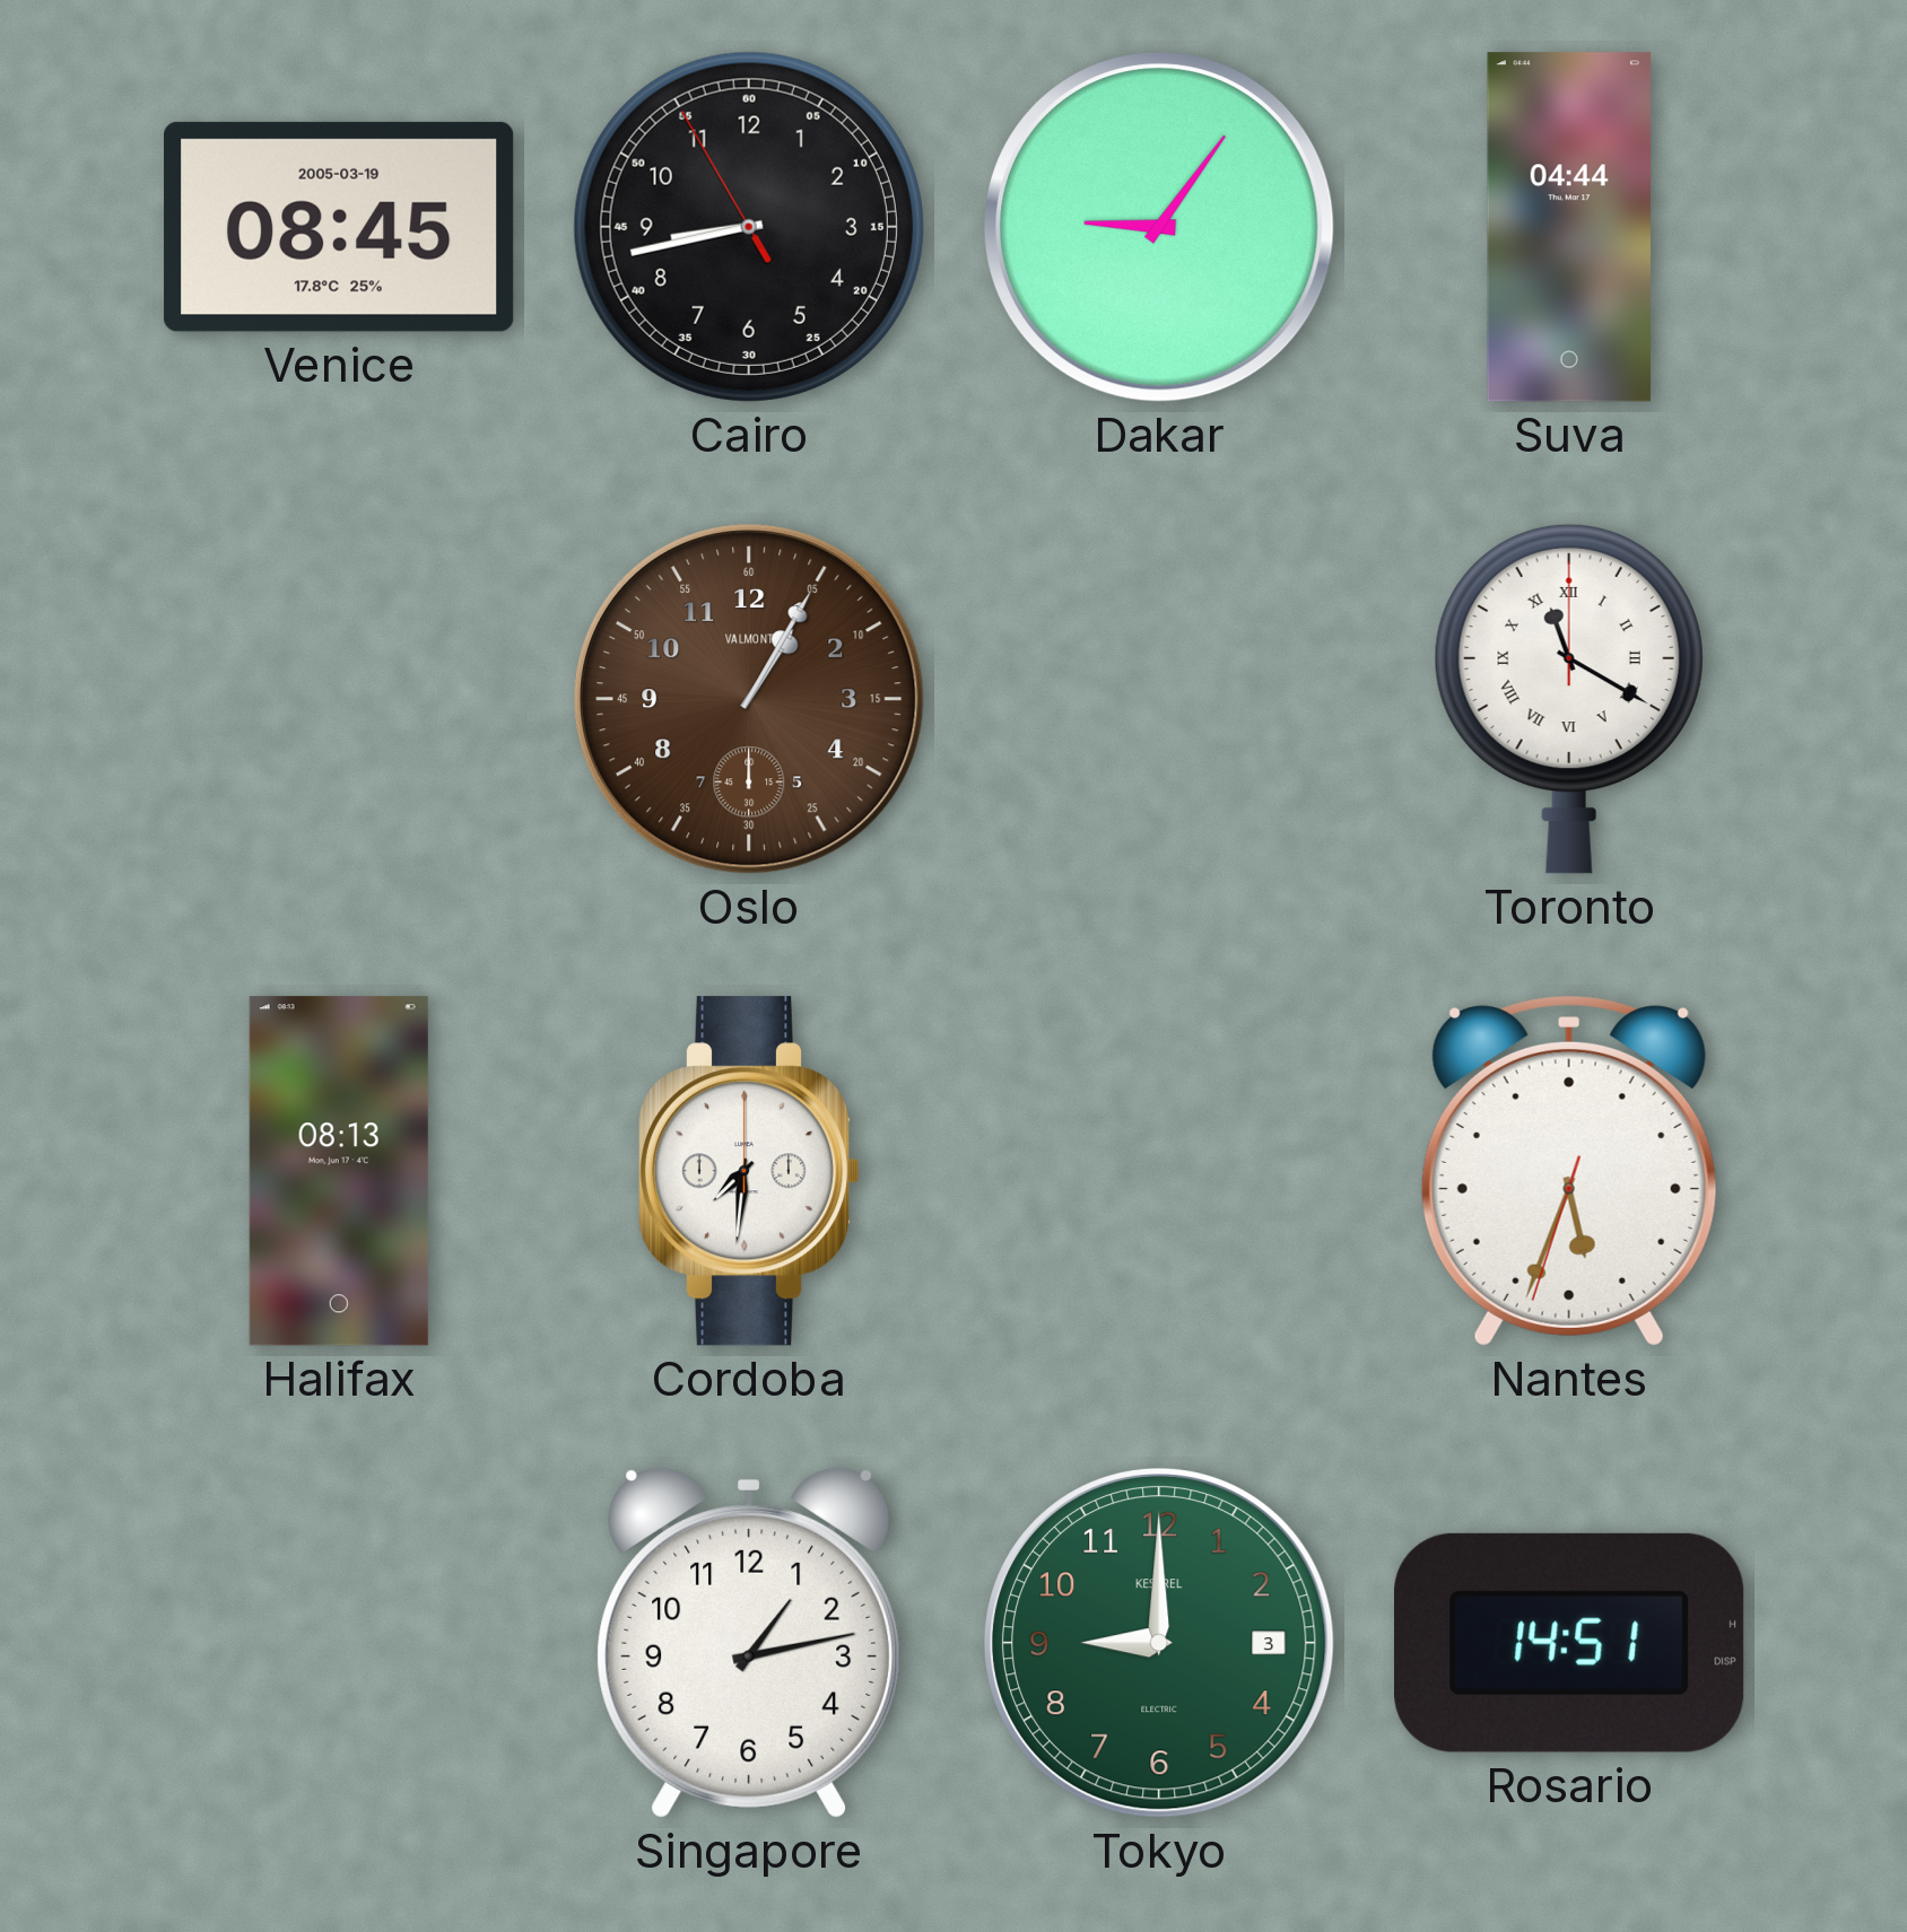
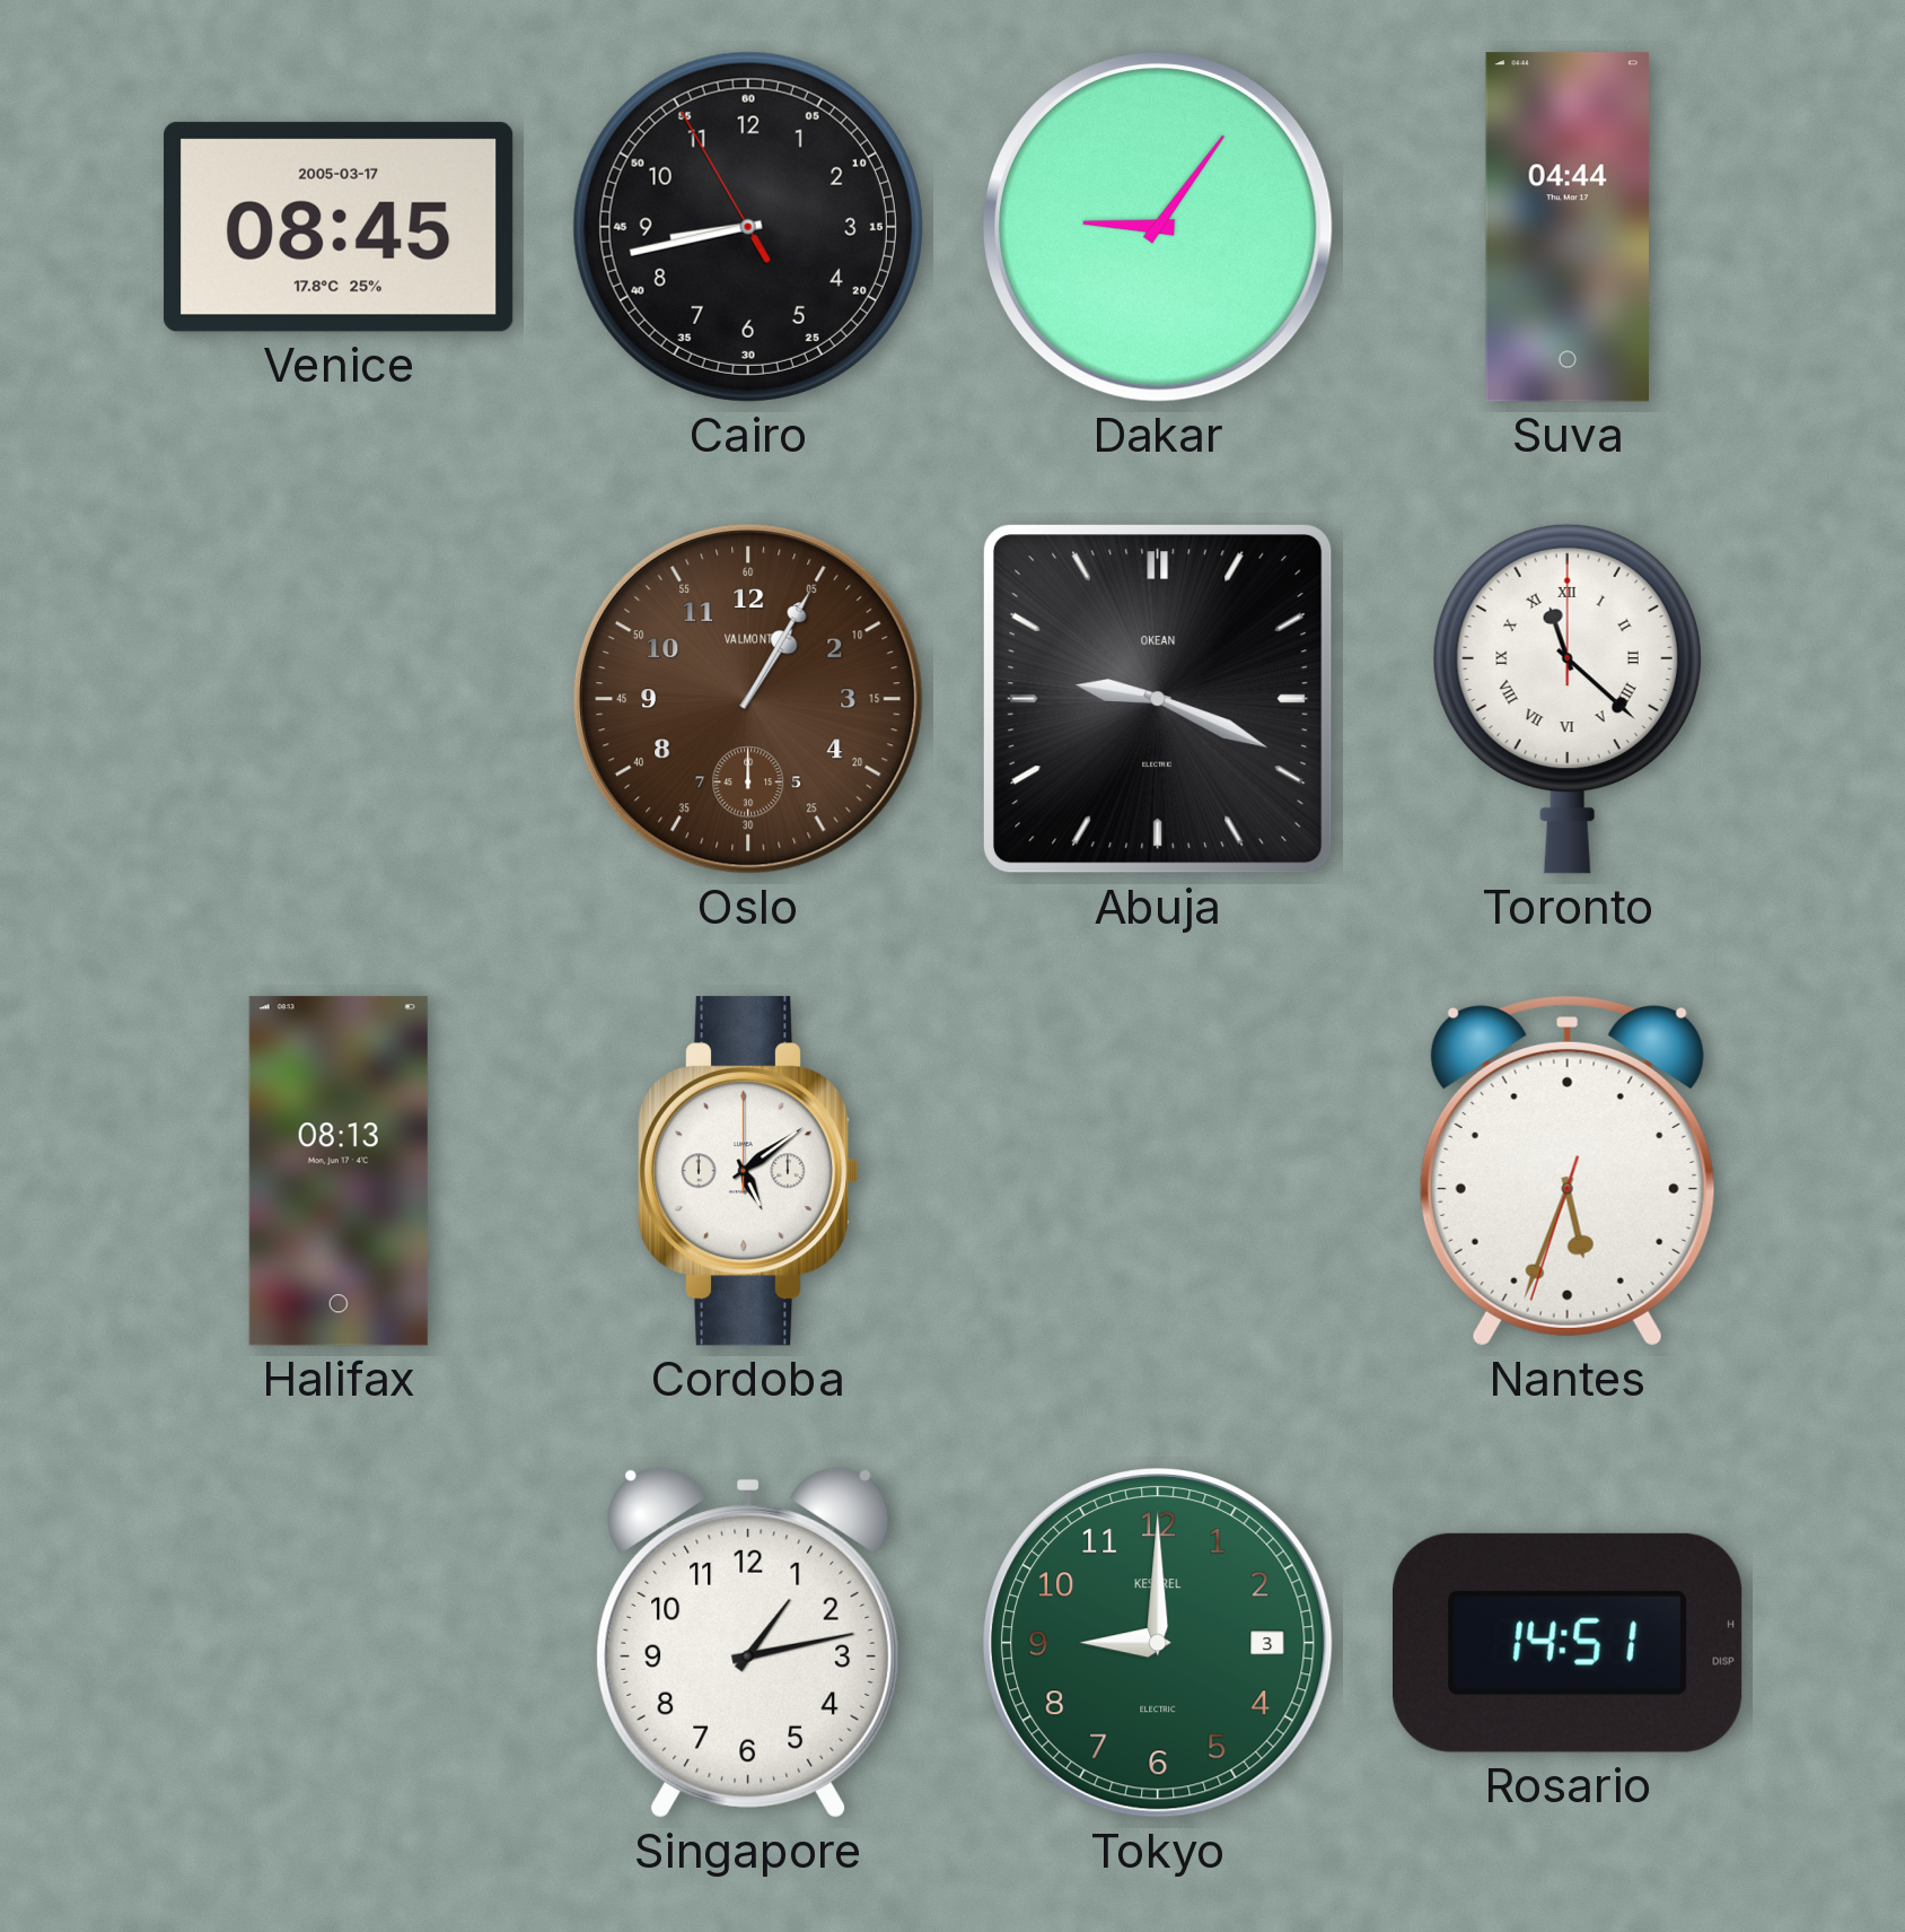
Venice date: 2005-03-19 -> 2005-03-17
Abuja: none -> 9:19
Toronto: 11:20 -> 11:22
Cordoba: 7:31 -> 5:09
